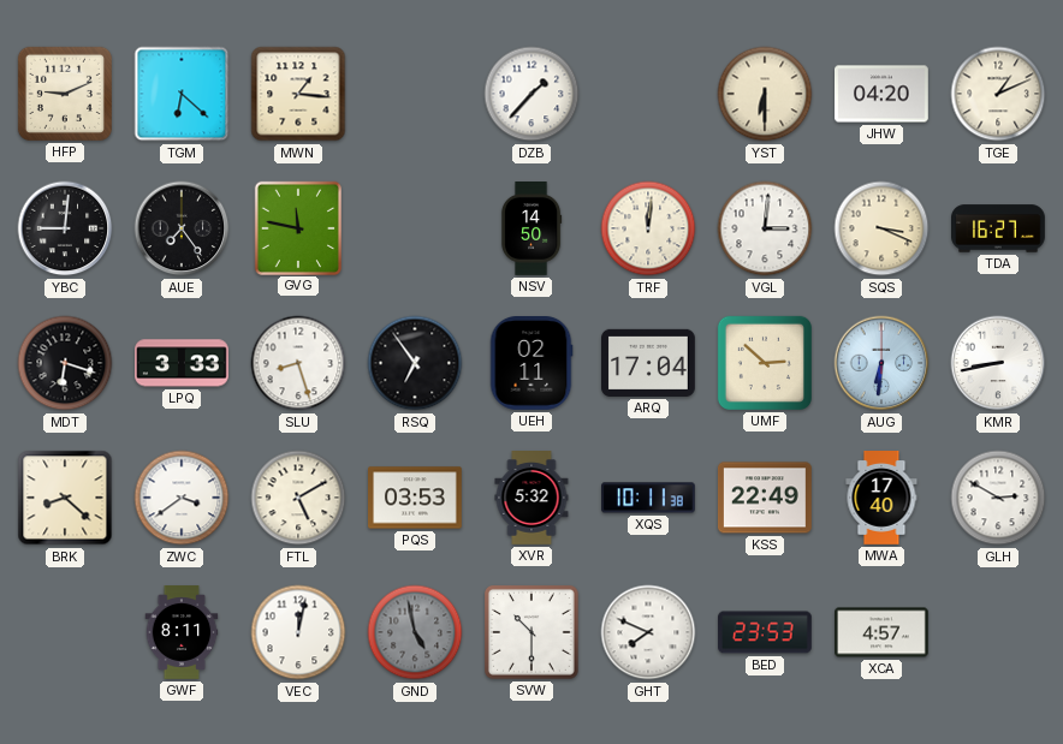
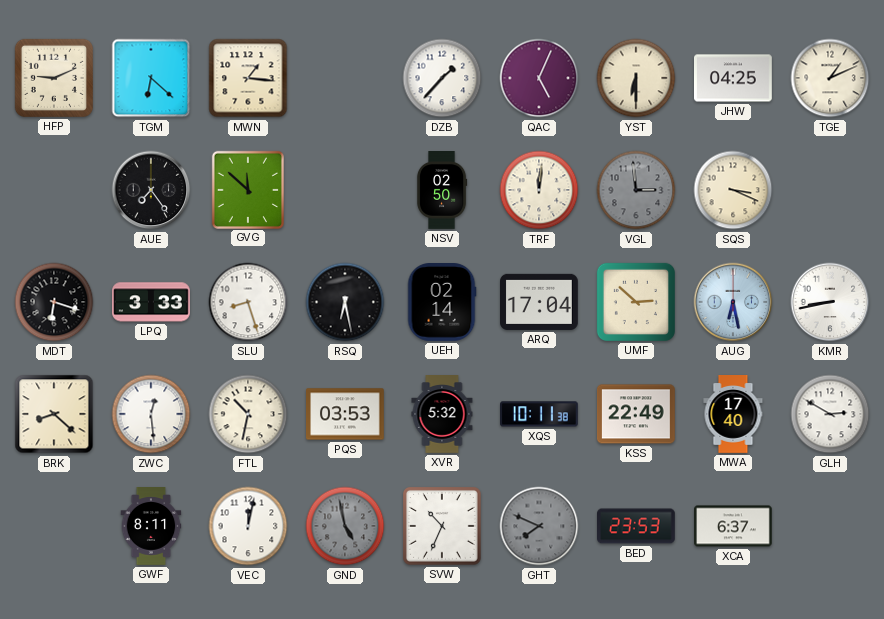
QAC: none -> 5:04
JHW: 04:20 -> 04:25
YBC: 9:01 -> none
GVG: 11:47 -> 11:52
NSV: 14:50 -> 02:50
VGL: 3:01 -> 2:59
VGL dial: white -> grey
TDA: 16:27 -> none
RSQ: 6:54 -> 6:28
UEH: 02:11 -> 02:14
AUG: 6:31 -> 6:28
ZWC: 3:39 -> 12:29
FTL: 5:10 -> 10:32
SVW: 10:30 -> 10:34
GHT dial: white -> grey
XCA: 4:57 -> 6:37
